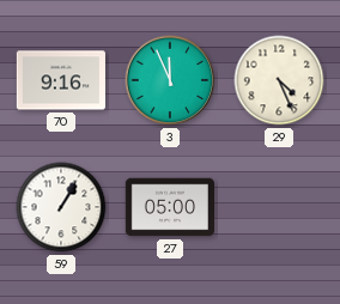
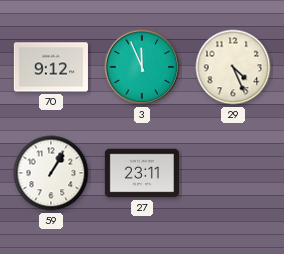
70: 9:16 -> 9:12
27: 05:00 -> 23:11
